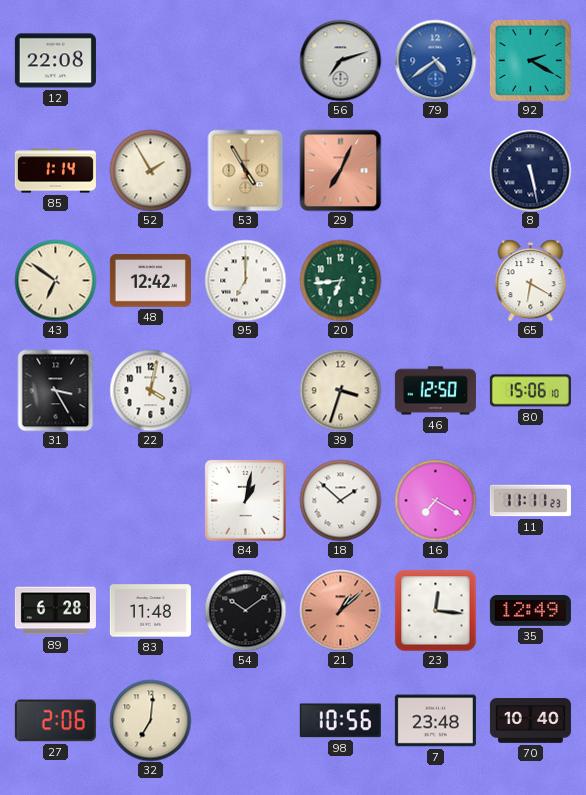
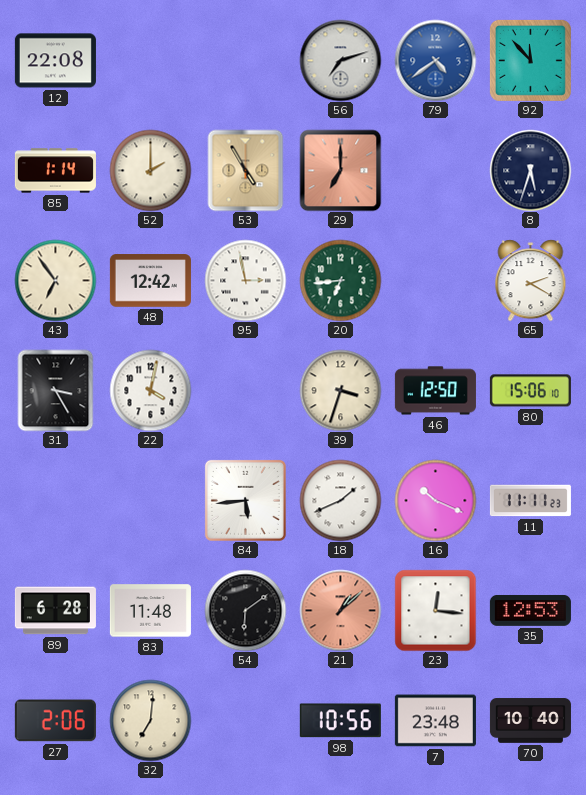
92: 2:20 -> 11:53
52: 1:55 -> 2:00
29: 7:04 -> 7:00
8: 5:28 -> 5:33
43: 6:51 -> 6:54
95: 7:00 -> 2:58
65: 6:20 -> 2:20
84: 1:02 -> 5:44
18: 1:52 -> 1:41
16: 7:20 -> 10:19
54: 10:09 -> 6:09
35: 12:49 -> 12:53
